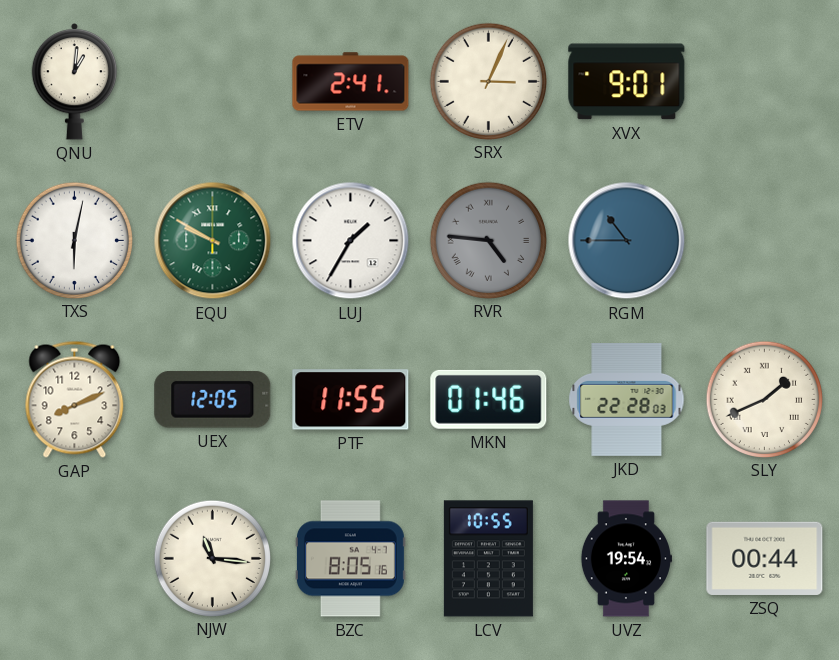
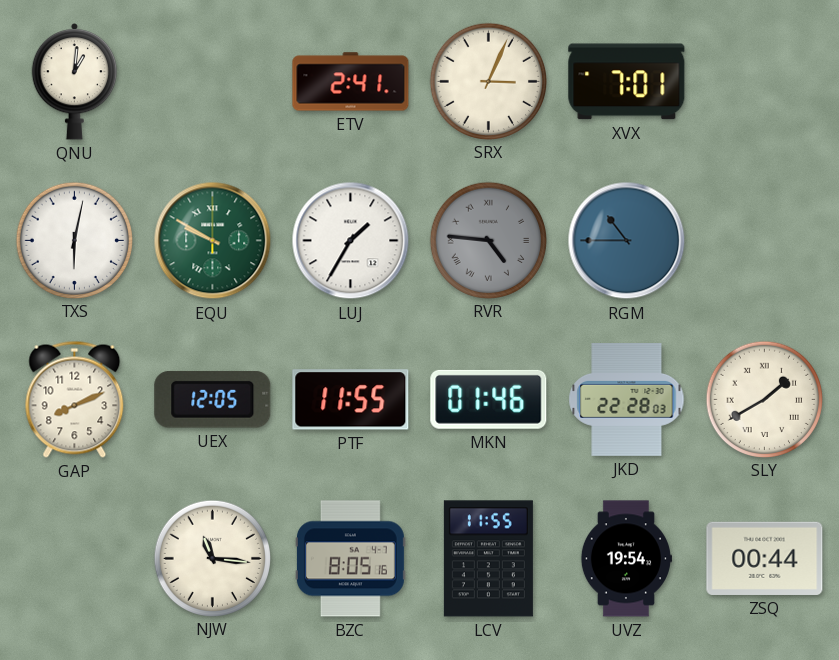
XVX: 9:01 -> 7:01
SLY: 1:41 -> 1:40
LCV: 10:55 -> 11:55
